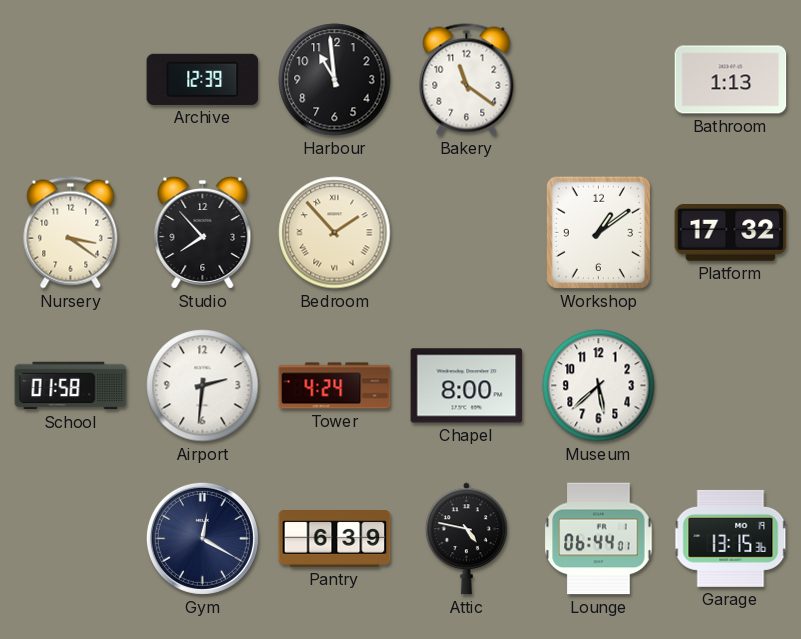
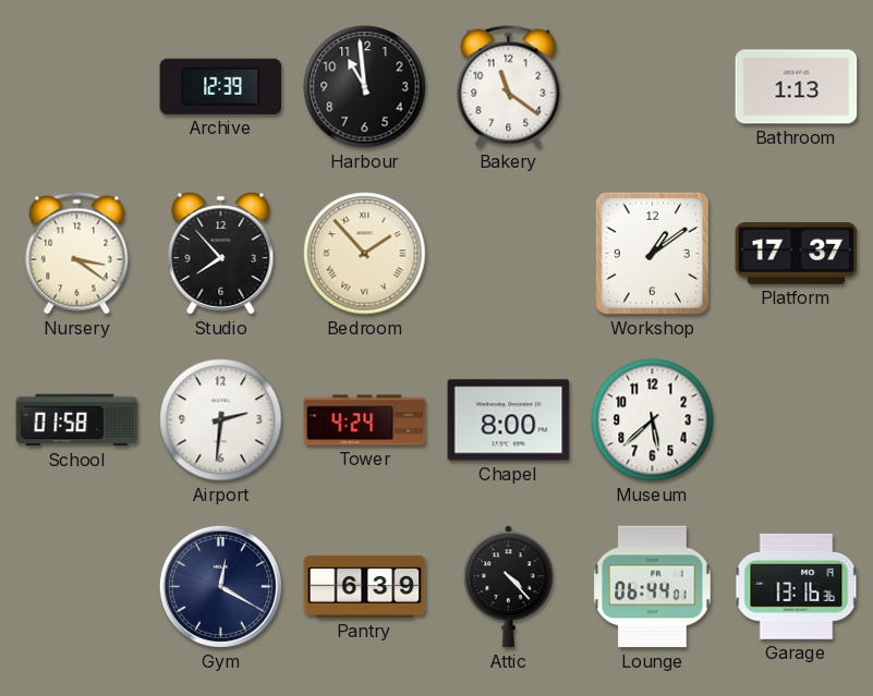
Platform: 17:32 -> 17:37
Attic: 4:47 -> 4:23
Garage: 13:15 -> 13:16
